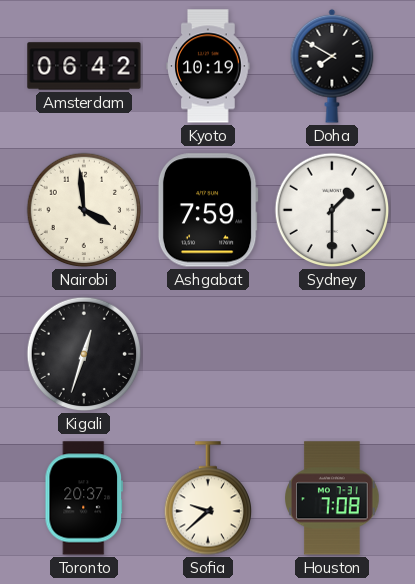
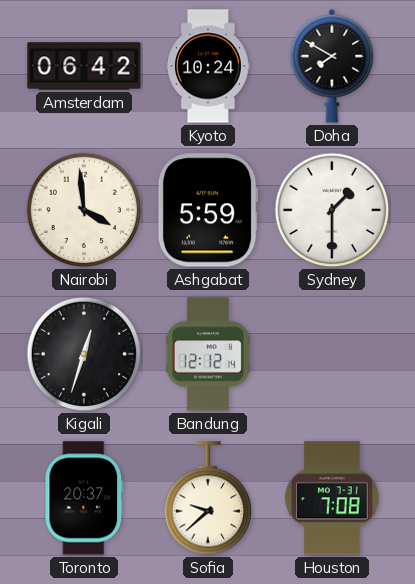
Kyoto: 10:19 -> 10:24
Ashgabat: 7:59 -> 5:59
Bandung: none -> 12:12
